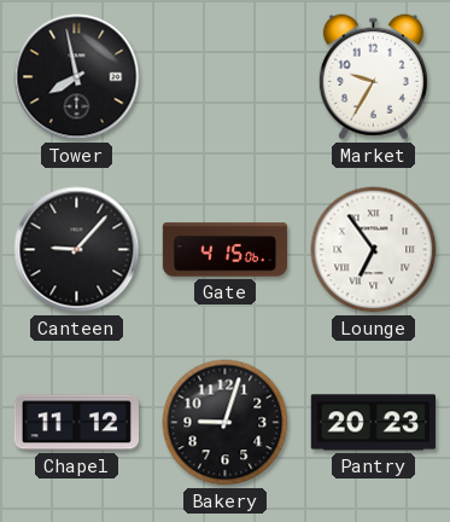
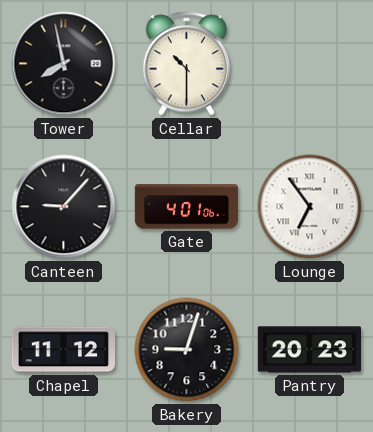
Cellar: none -> 10:30
Market: 9:35 -> none
Gate: 4:15 -> 4:01
